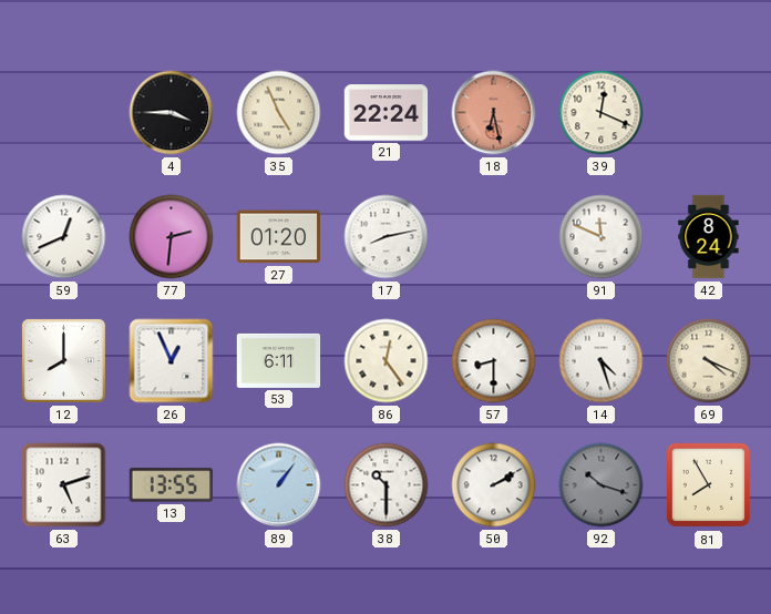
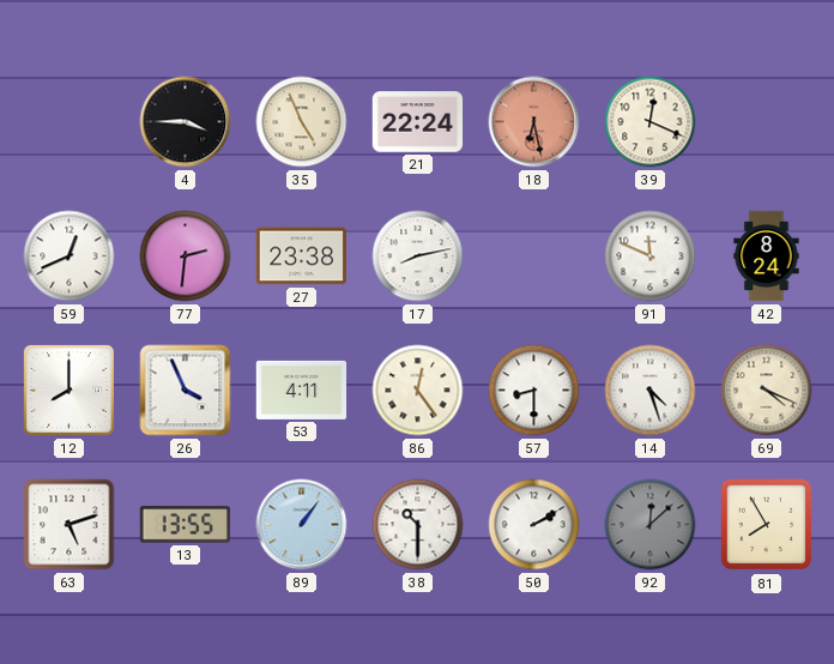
27: 01:20 -> 23:38
26: 12:56 -> 3:56
53: 6:11 -> 4:11
92: 10:18 -> 12:08
